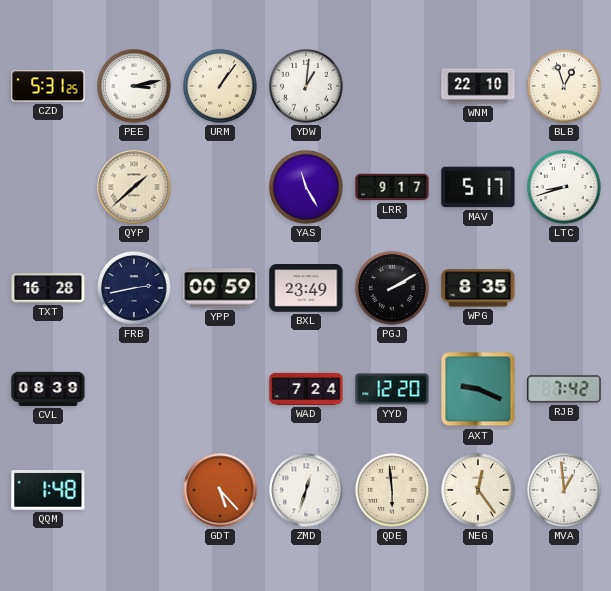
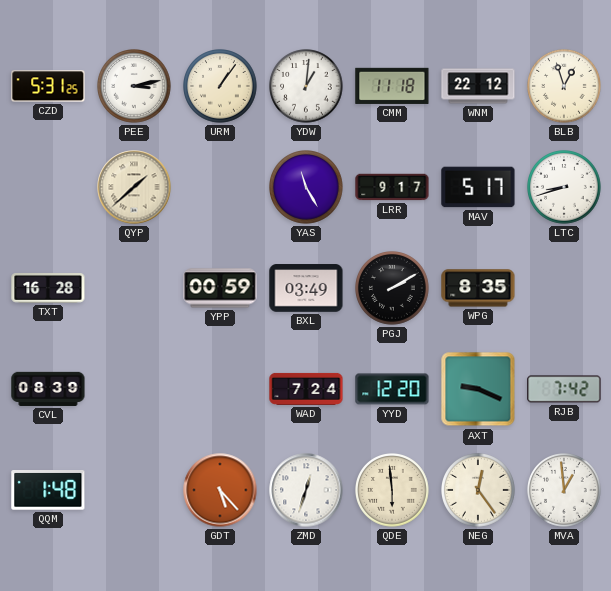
CMM: none -> 11:18
WNM: 22:10 -> 22:12
FRB: 2:43 -> none
BXL: 23:49 -> 03:49
